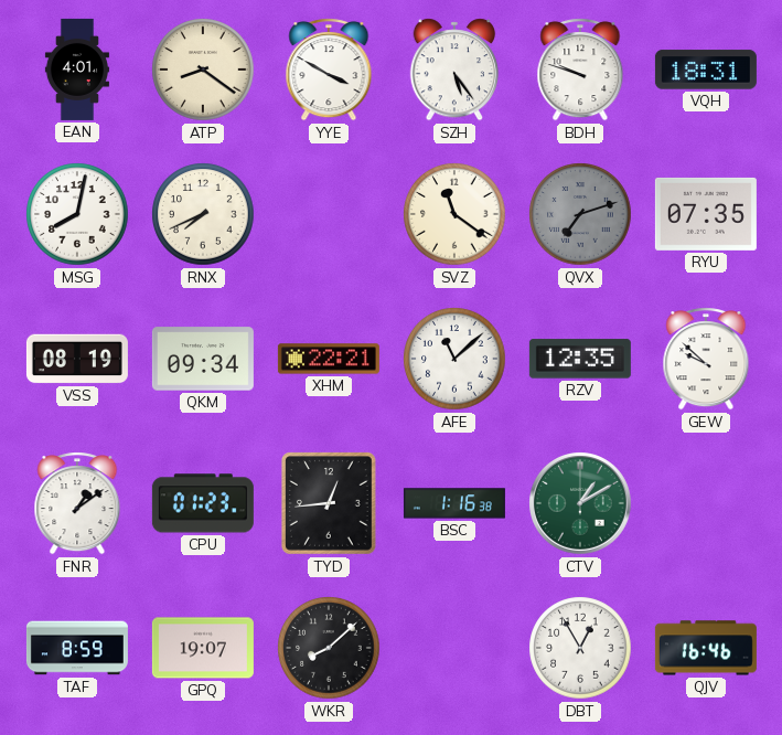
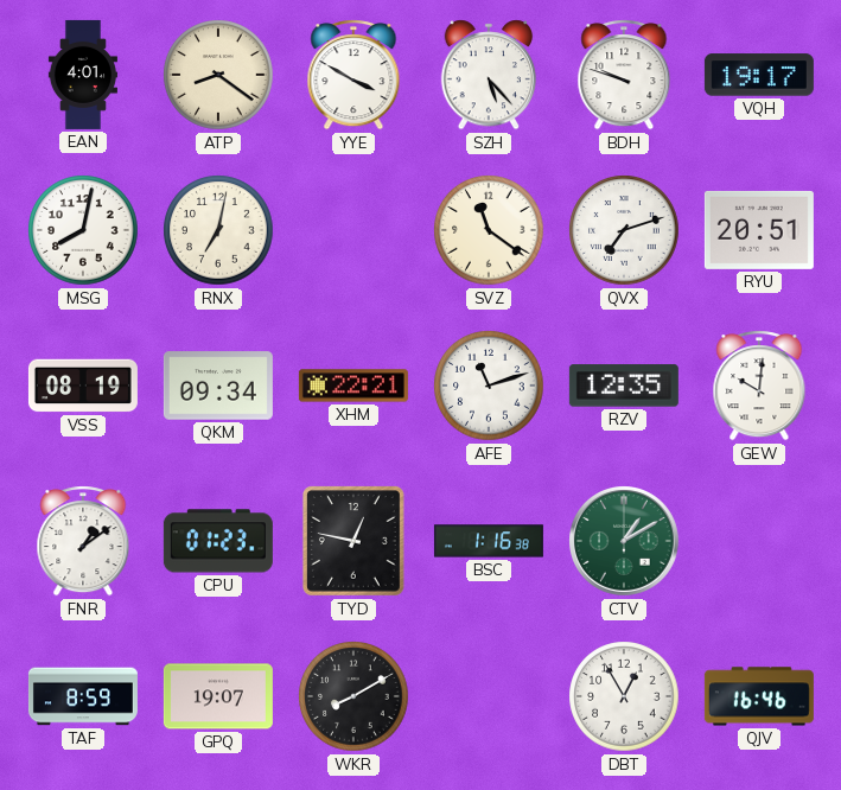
SZH: 5:24 -> 5:23
VQH: 18:31 -> 19:17
RNX: 7:41 -> 7:02
QVX dial: grey -> white
RYU: 07:35 -> 20:51
AFE: 11:08 -> 11:12
GEW: 9:52 -> 10:01
TYD: 12:44 -> 12:47
WKR: 8:08 -> 8:10
